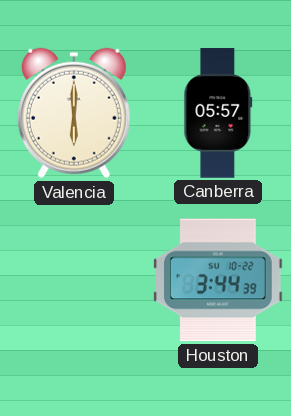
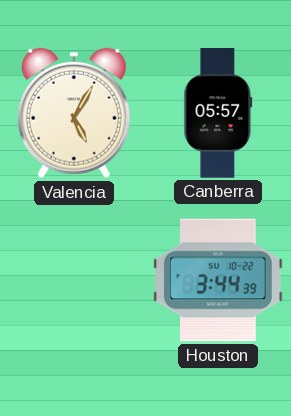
Valencia: 6:00 -> 5:05
